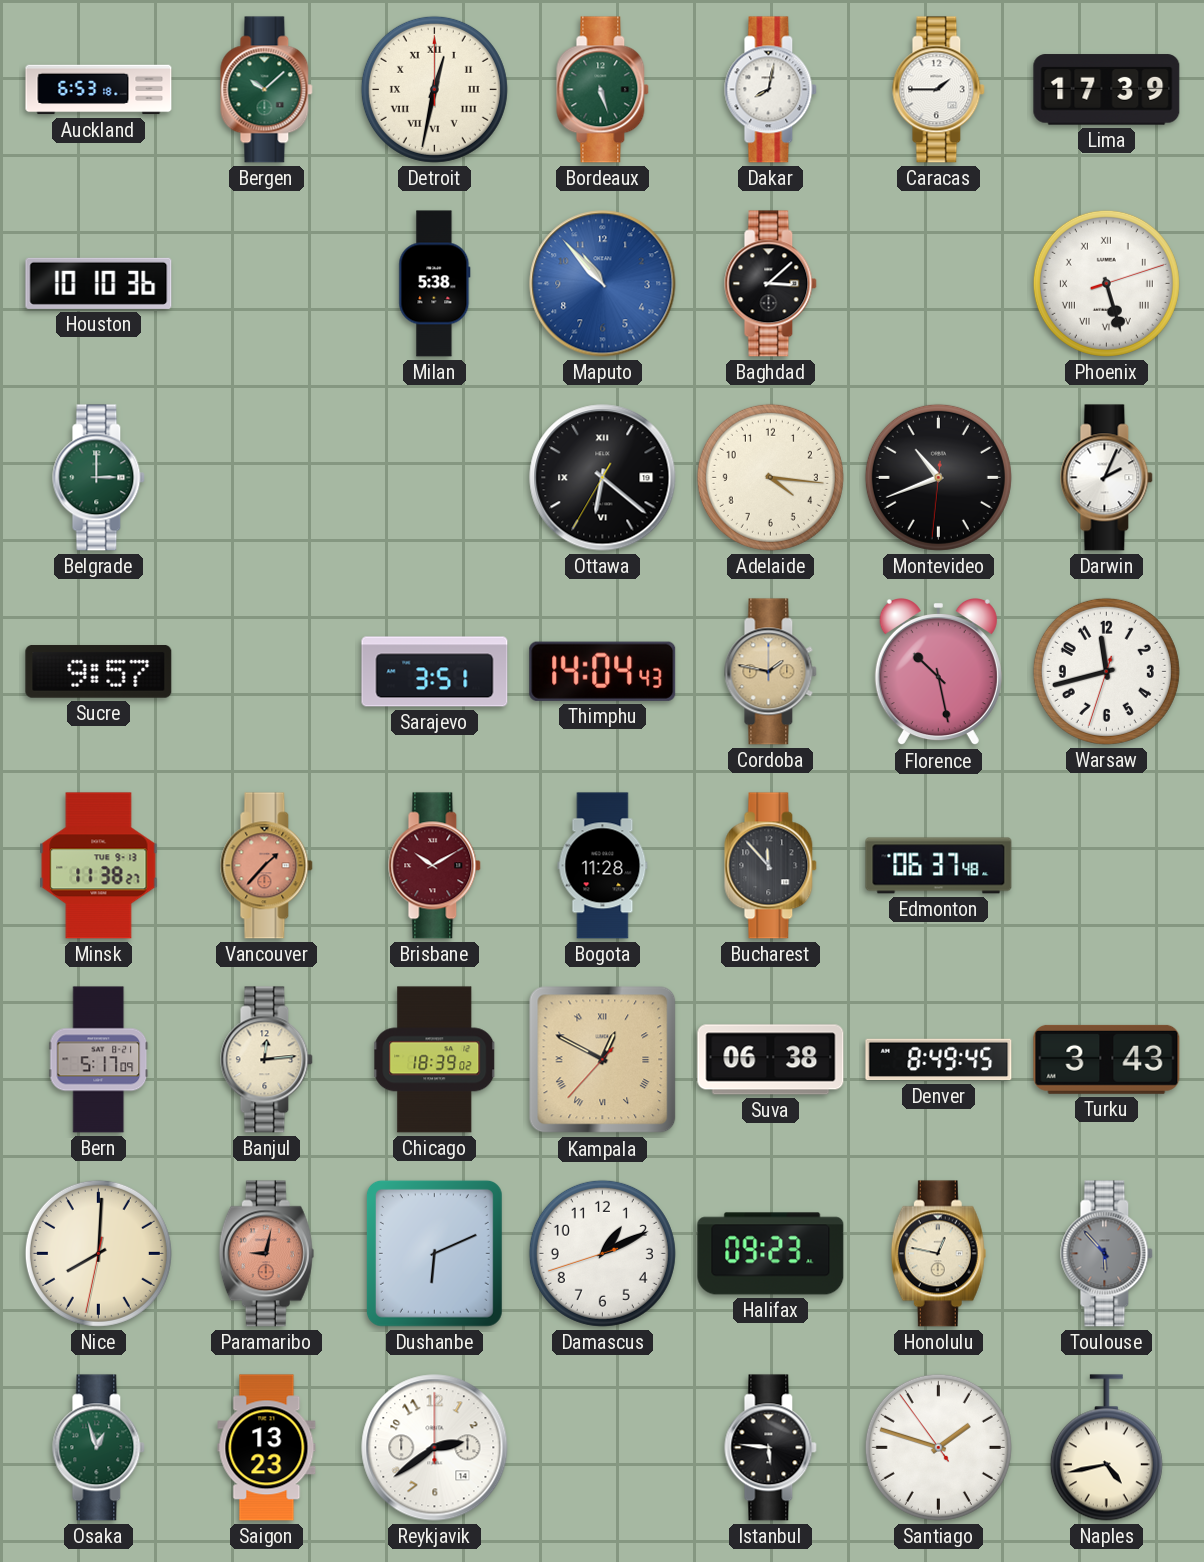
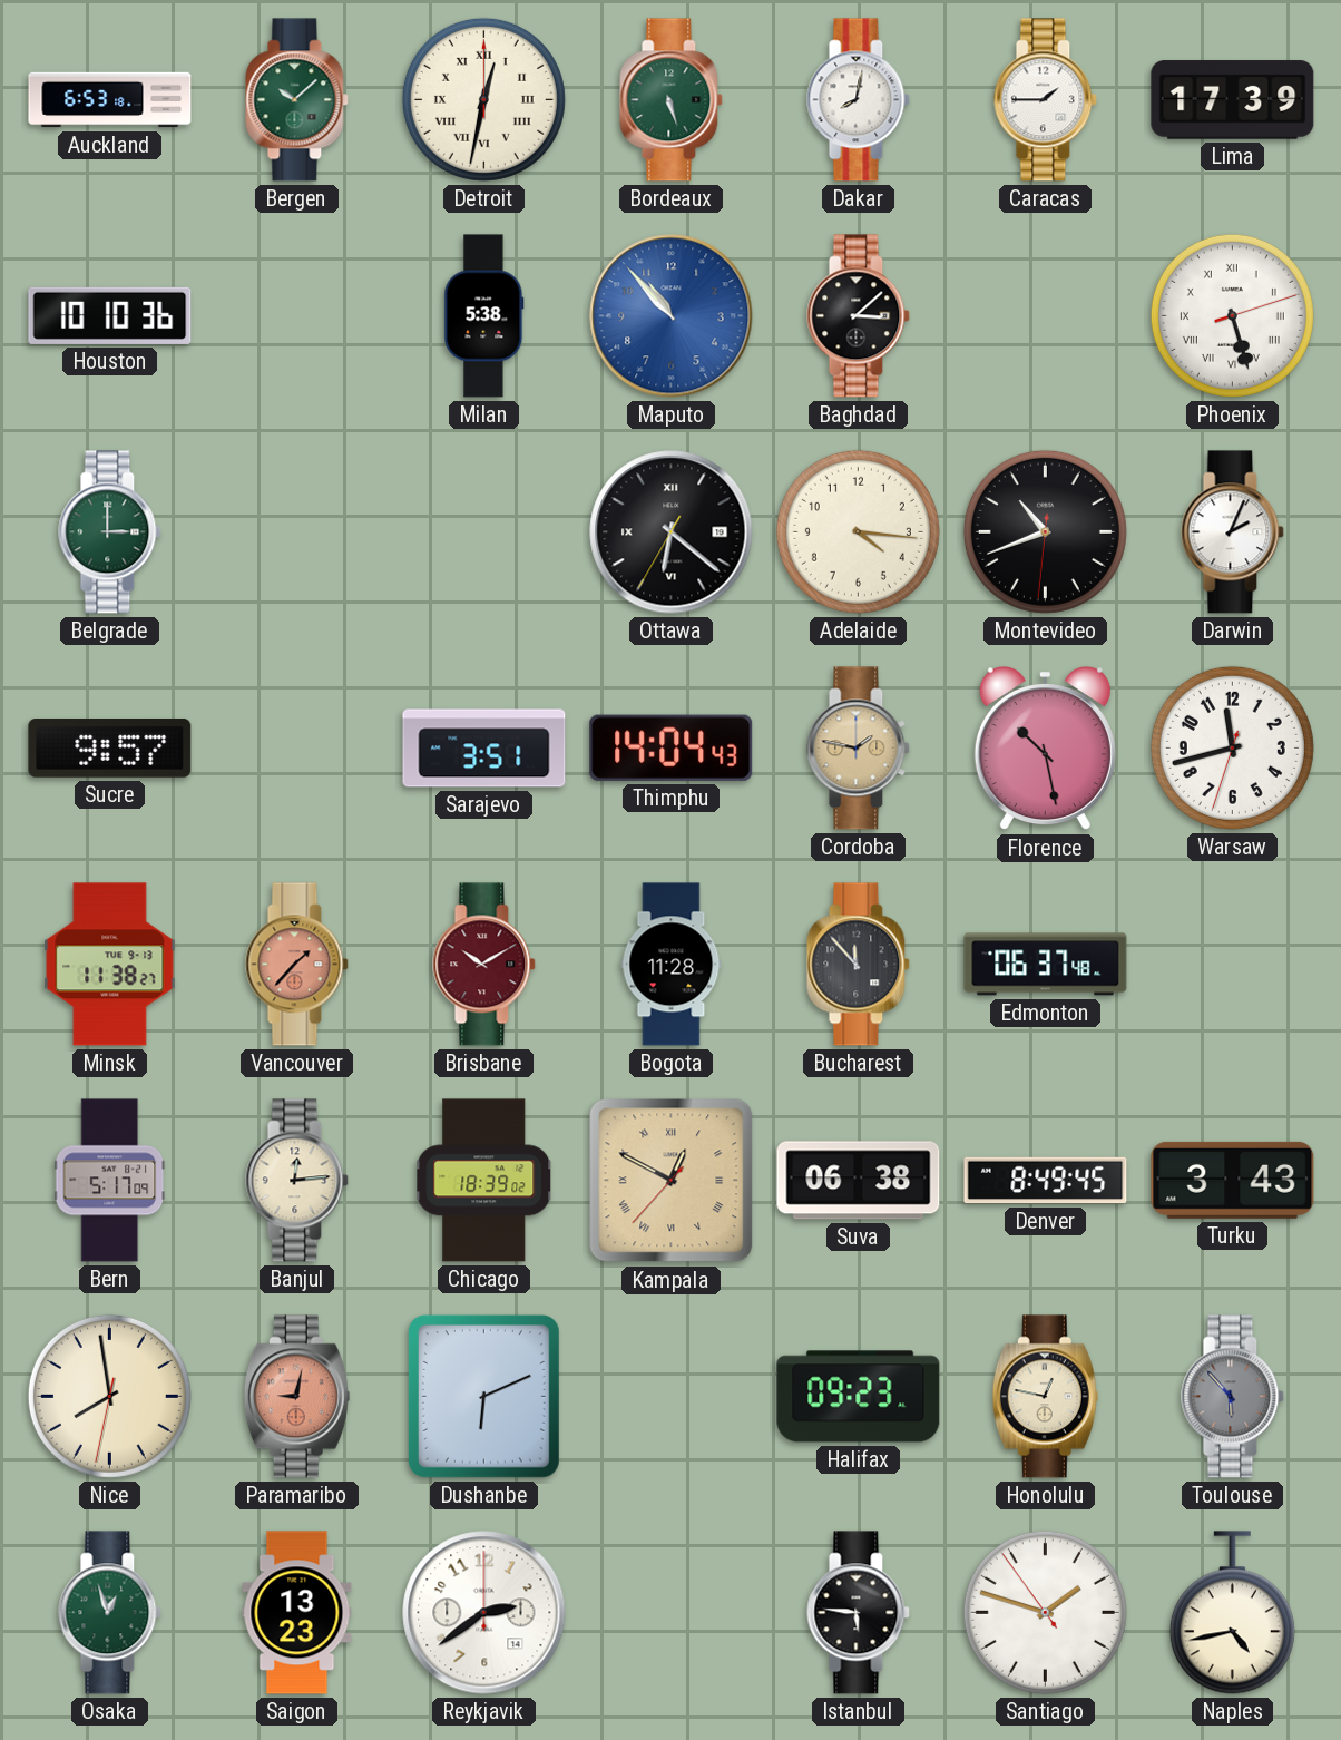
Nice: 8:00 -> 7:58
Damascus: 1:10 -> none
